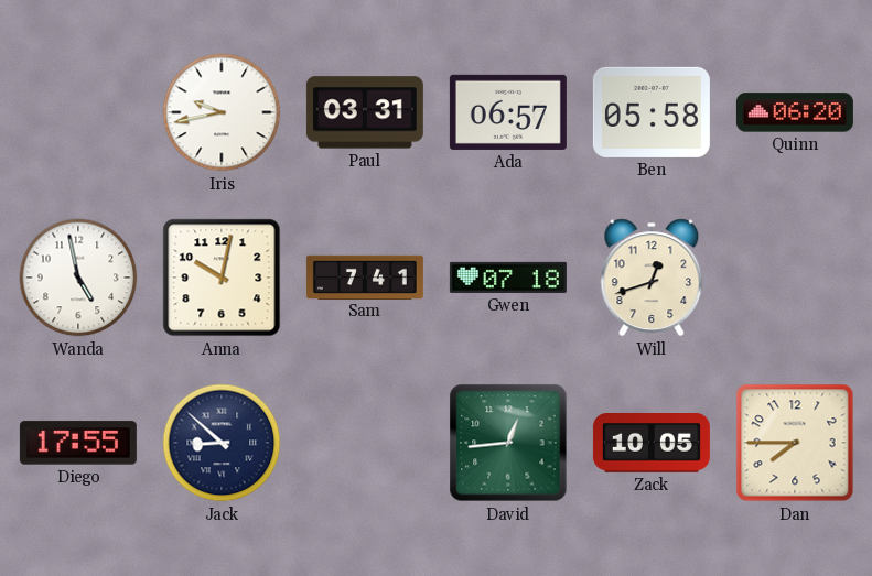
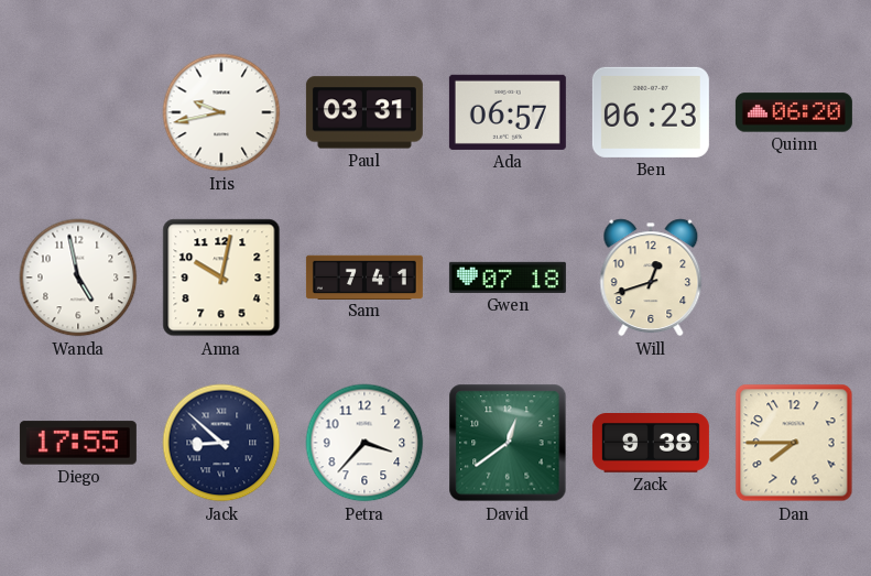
Ben: 05:58 -> 06:23
Petra: none -> 3:37
David: 12:44 -> 12:39
Zack: 10:05 -> 9:38
